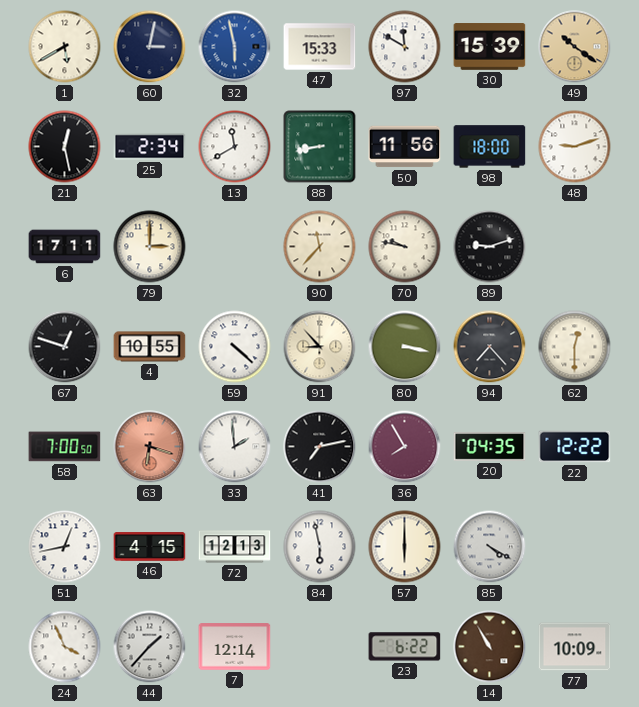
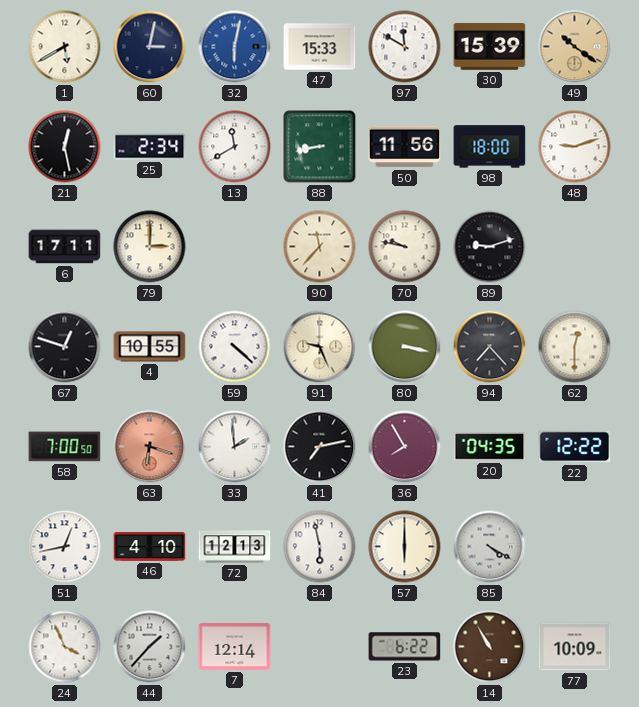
32: 5:58 -> 6:02
91: 8:53 -> 9:26
46: 4:15 -> 4:10
